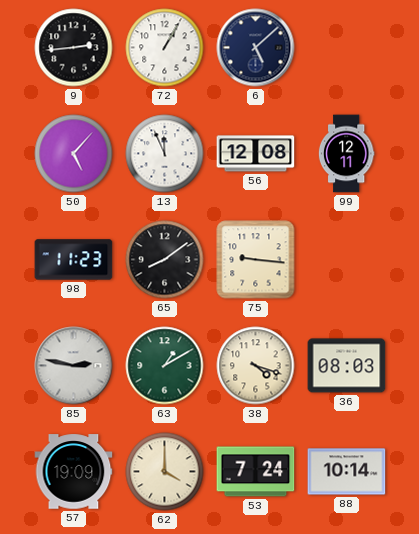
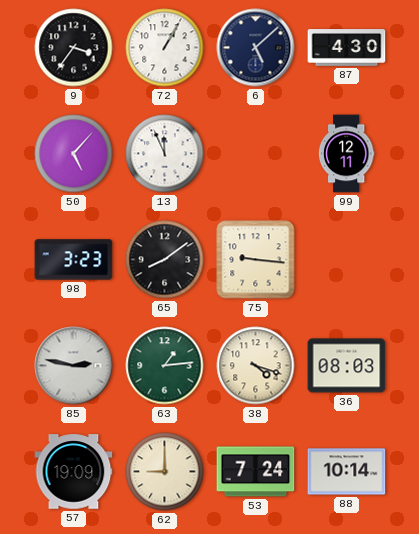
9: 2:44 -> 3:36
87: none -> 4:30
56: 12:08 -> none
98: 11:23 -> 3:23
63: 1:10 -> 1:14
62: 4:00 -> 9:00
